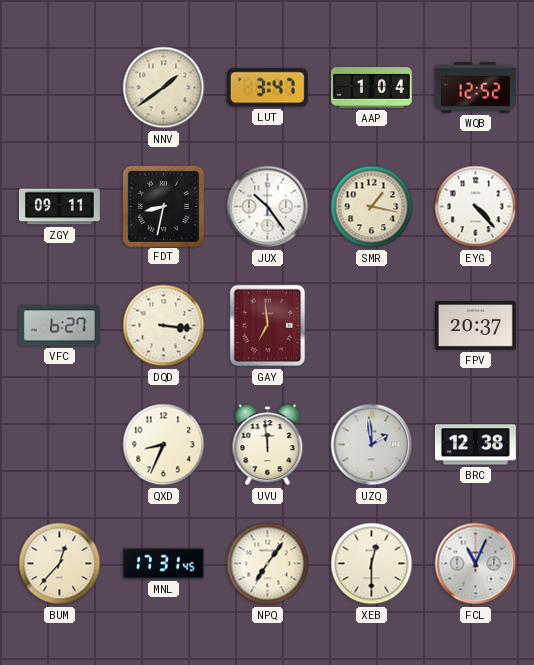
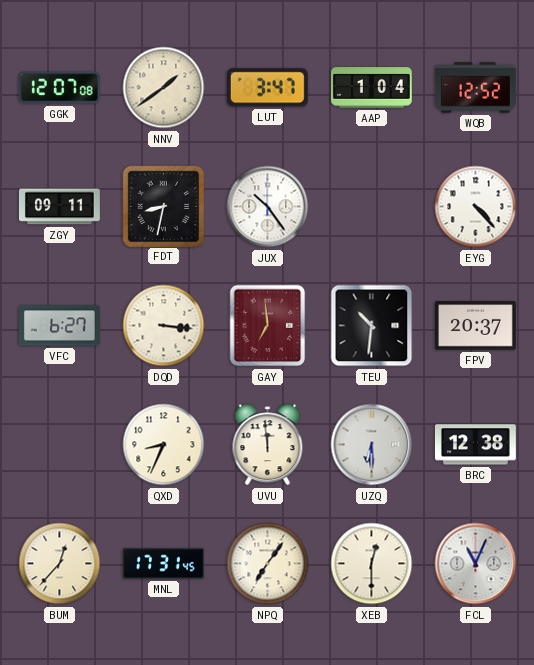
GGK: none -> 12:07
SMR: 1:17 -> none
TEU: none -> 10:31
UZQ: 1:59 -> 6:30
